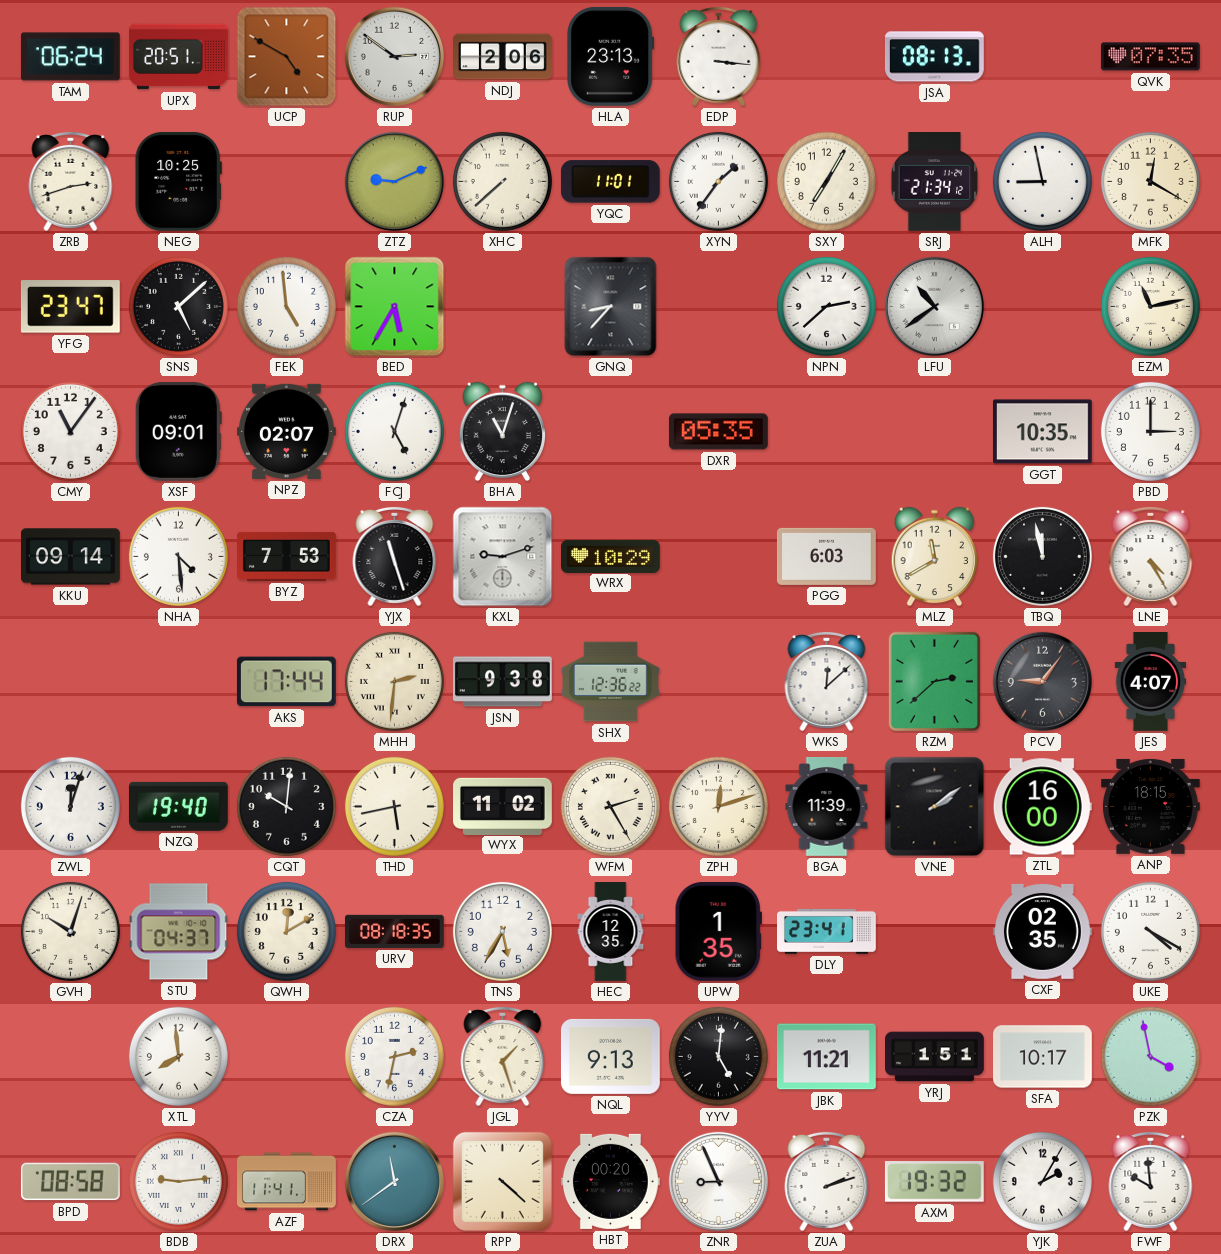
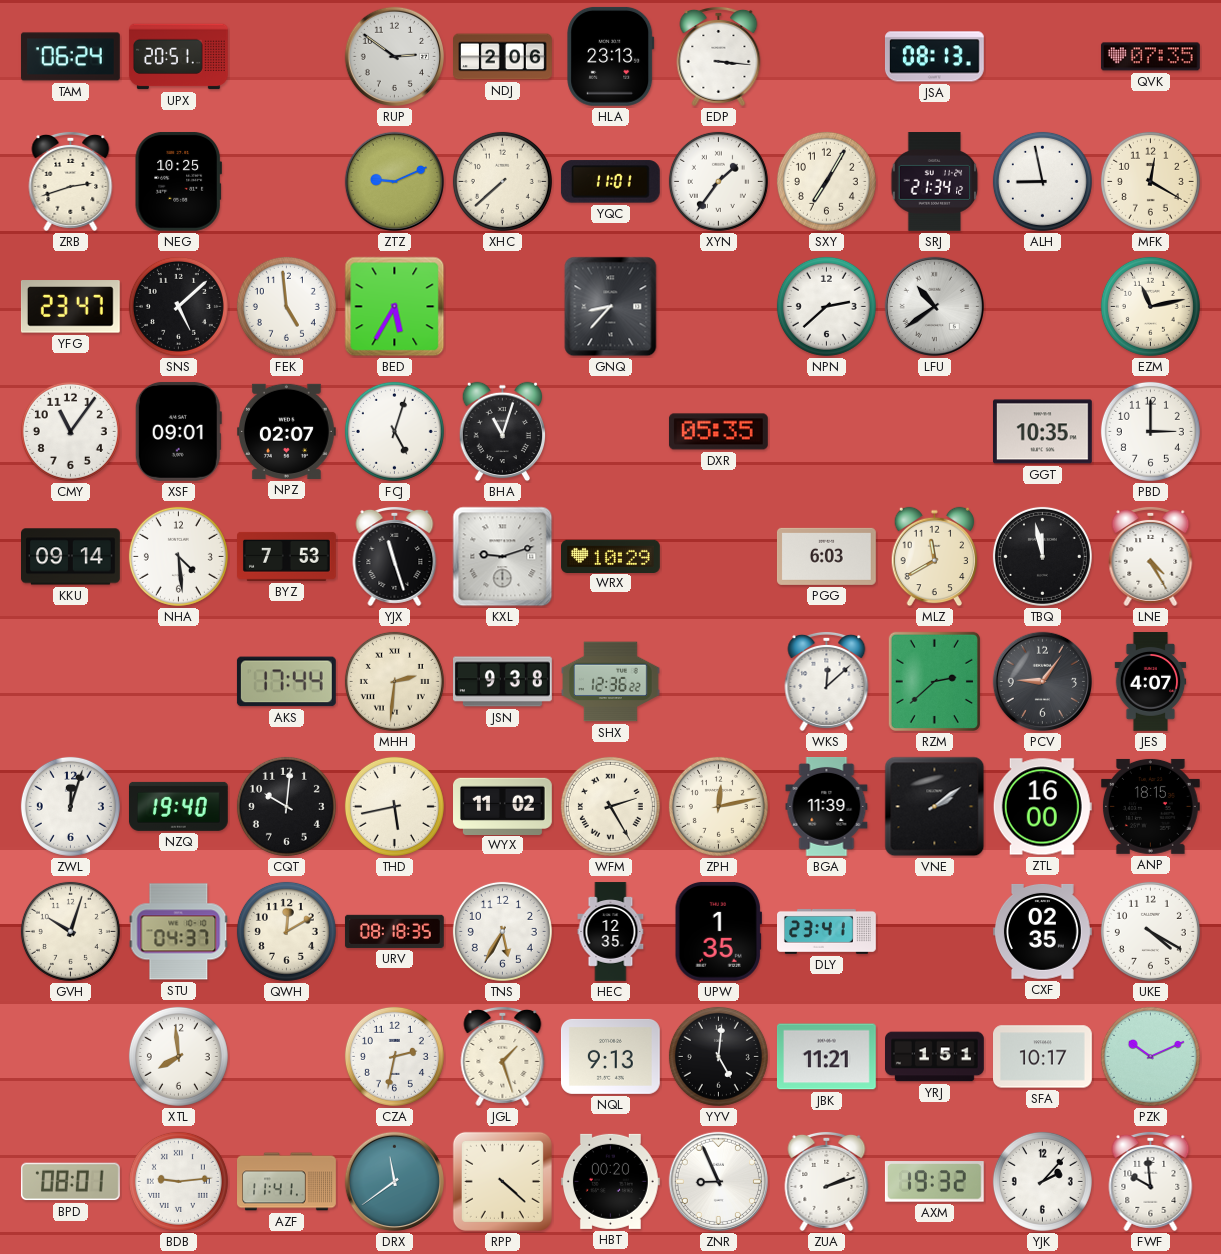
UCP: 4:50 -> none
ZPH: 12:12 -> 12:13
PZK: 3:58 -> 10:11
BPD: 08:58 -> 08:01
YJK: 2:05 -> 2:07
